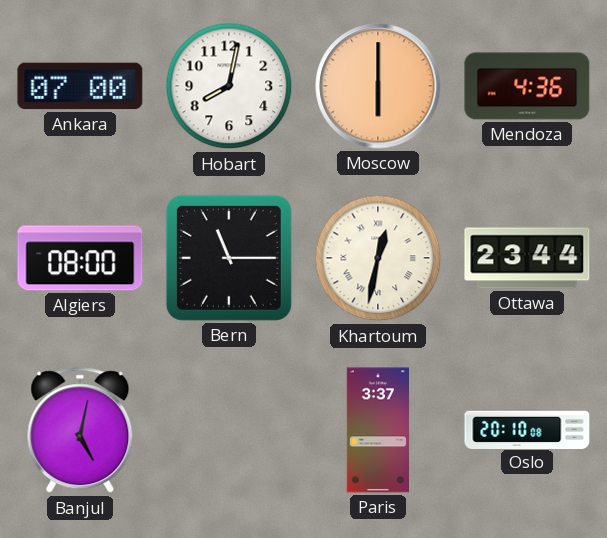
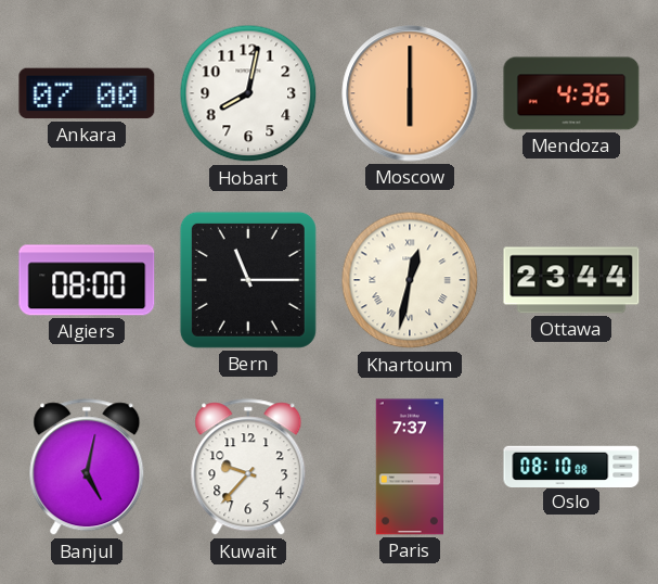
Kuwait: none -> 9:37
Paris: 3:37 -> 7:37
Oslo: 20:10 -> 08:10
